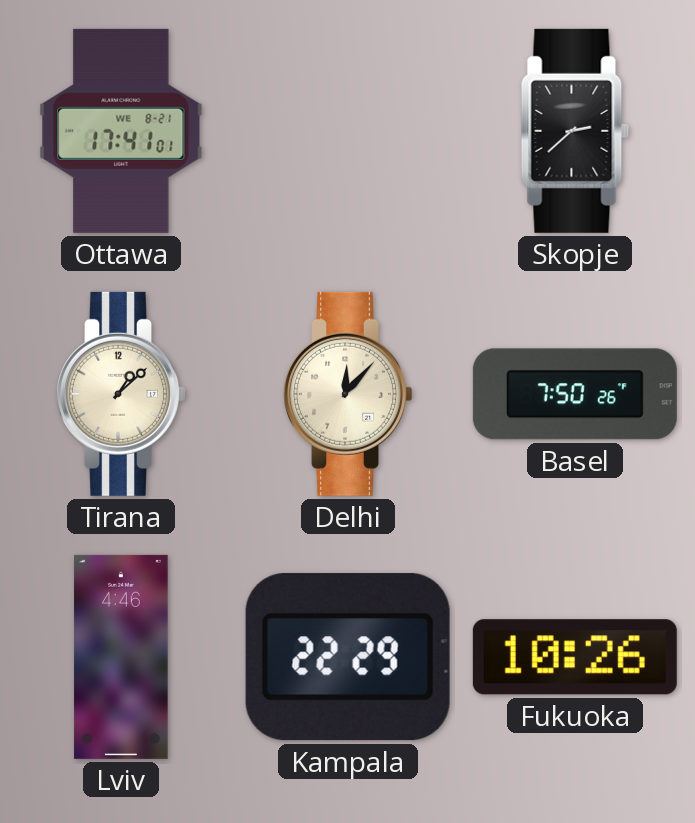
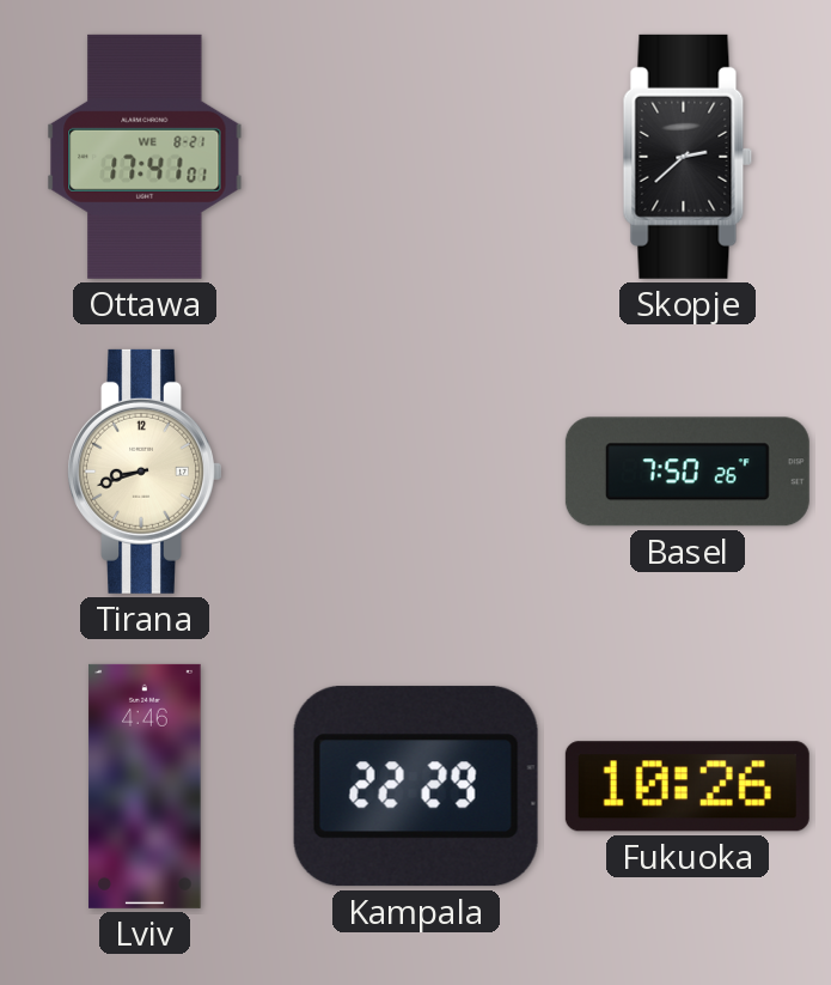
Tirana: 1:08 -> 8:42
Delhi: 12:07 -> none
